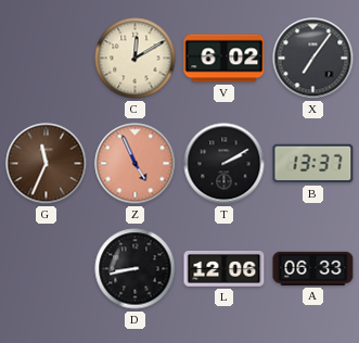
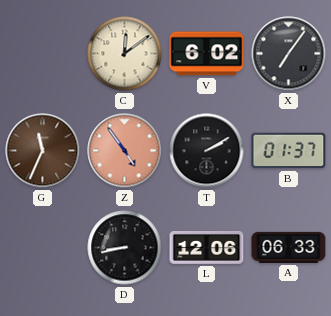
C: 12:10 -> 12:09
Z: 4:56 -> 4:54
B: 13:37 -> 01:37
